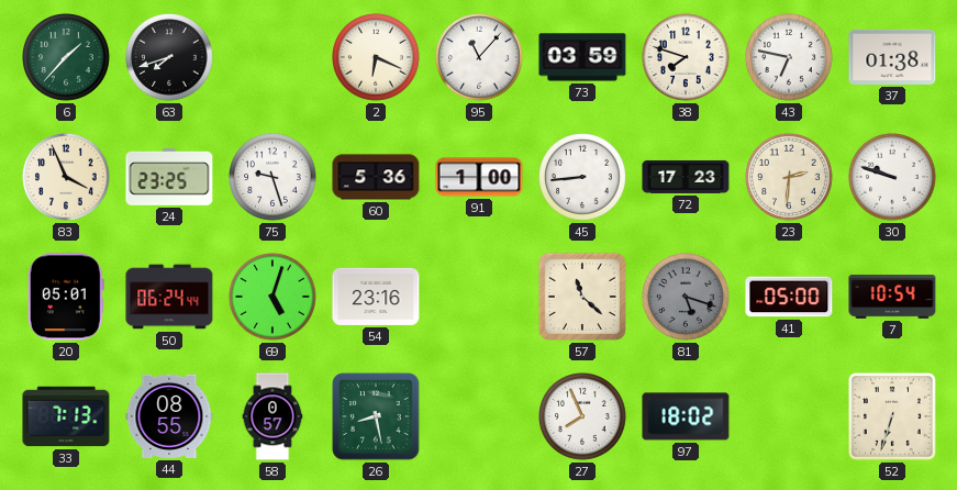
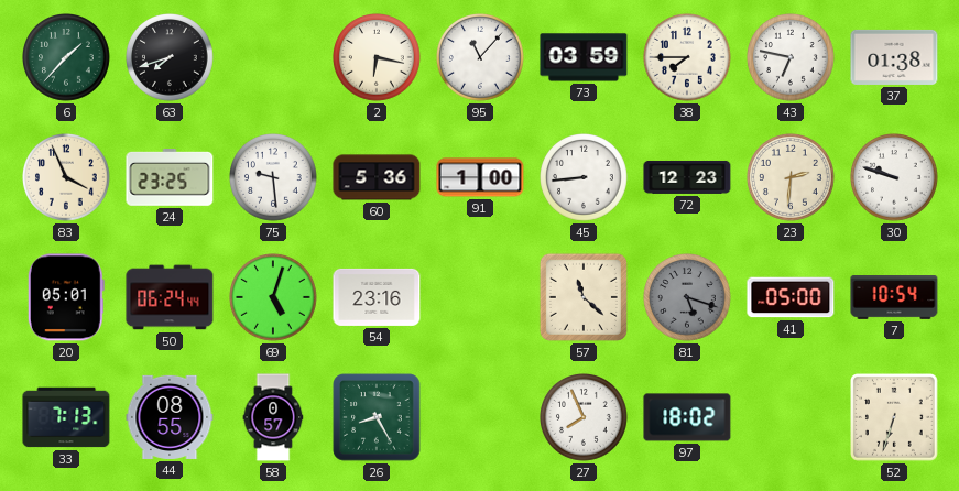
2: 6:19 -> 6:17
38: 7:48 -> 7:45
75: 9:27 -> 9:29
72: 17:23 -> 12:23
26: 8:28 -> 8:25
